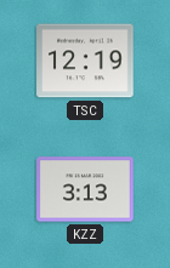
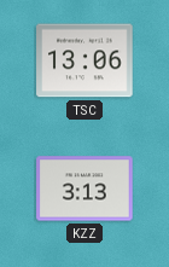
TSC: 12:19 -> 13:06
